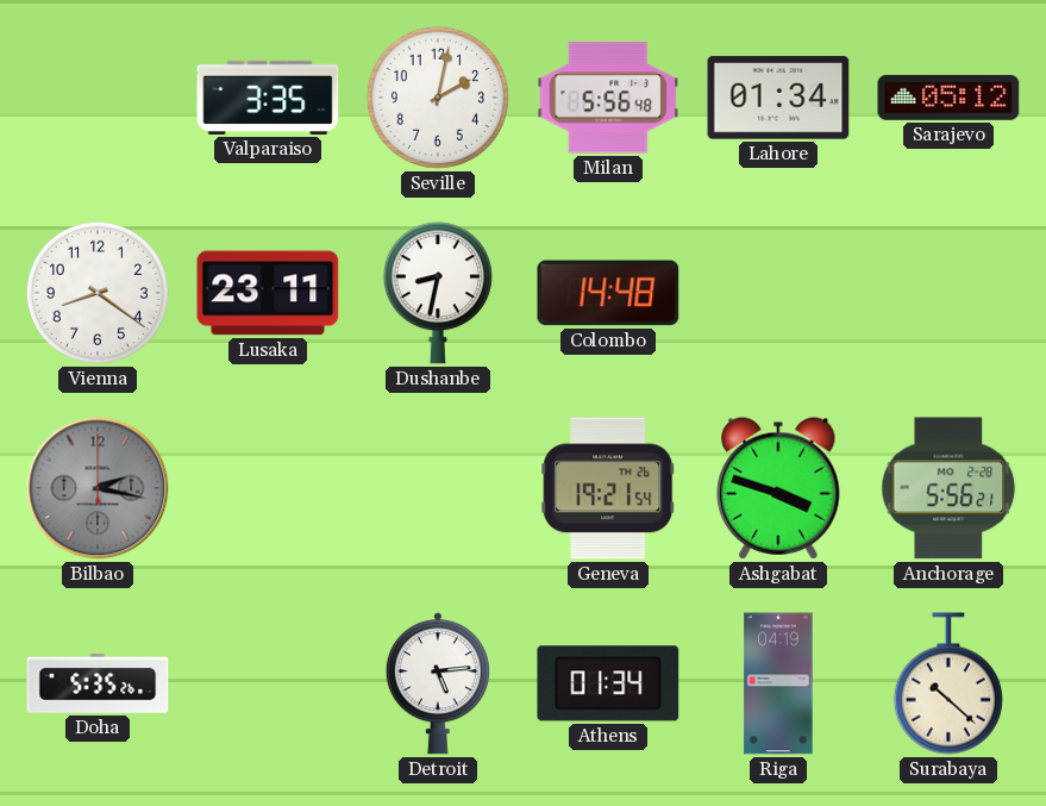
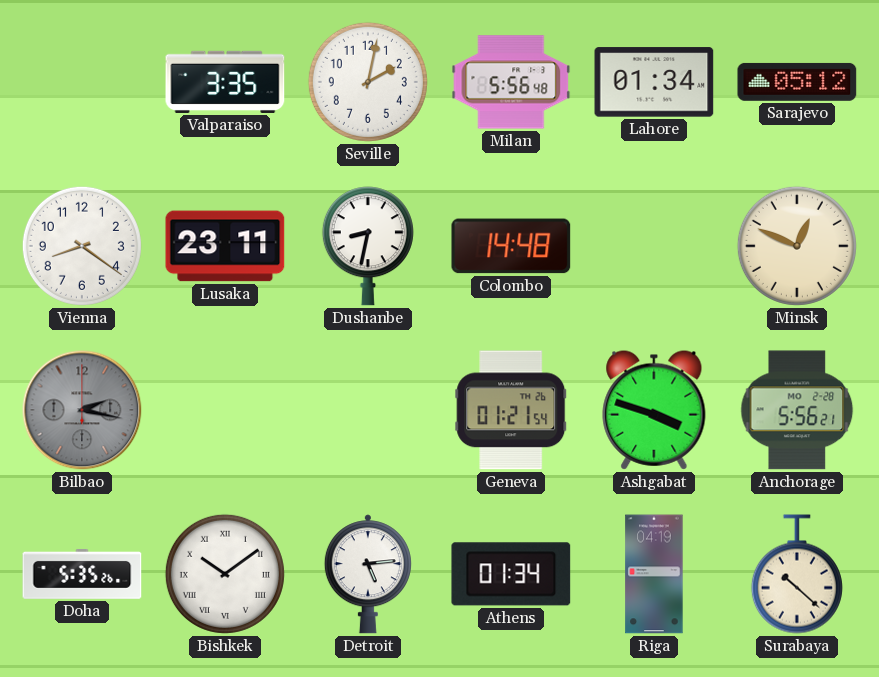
Minsk: none -> 12:49
Geneva: 19:21 -> 01:21
Bishkek: none -> 10:09
